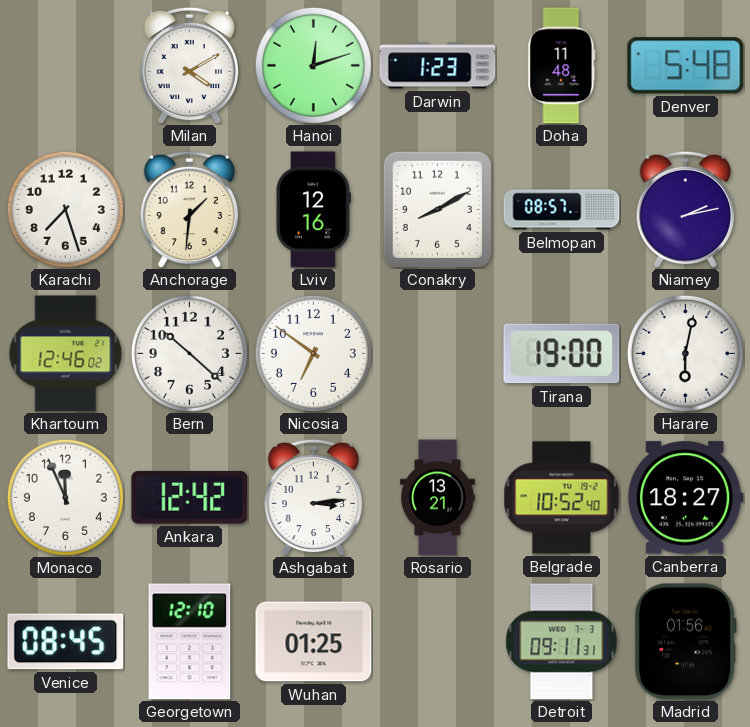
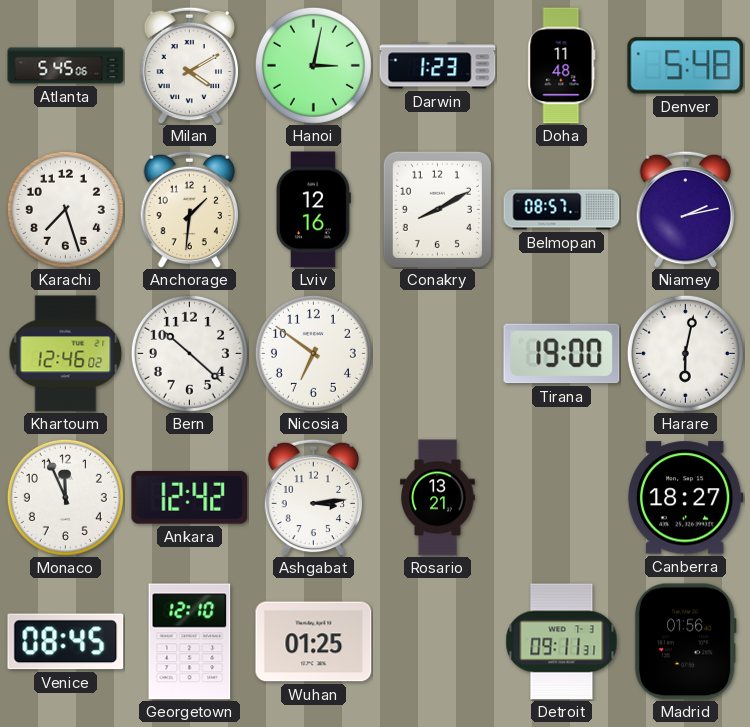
Atlanta: none -> 5:45
Hanoi: 12:12 -> 3:02
Belgrade: 10:52 -> none
